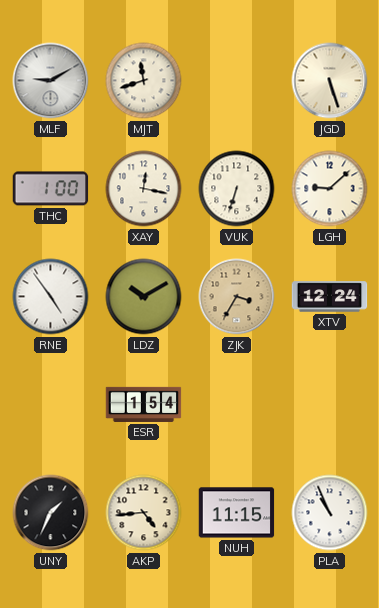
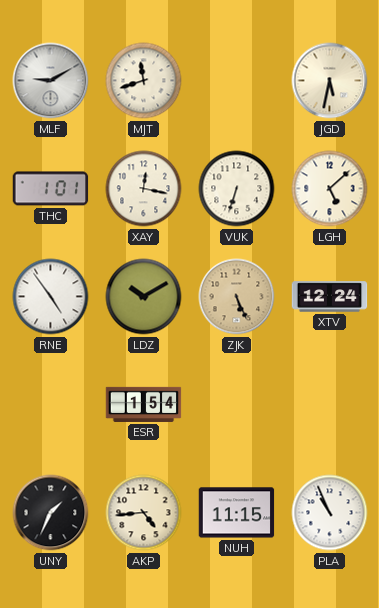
JGD: 5:27 -> 5:32
THC: 1:00 -> 1:01
LGH: 9:08 -> 5:08
ZJK: 3:35 -> 5:26
